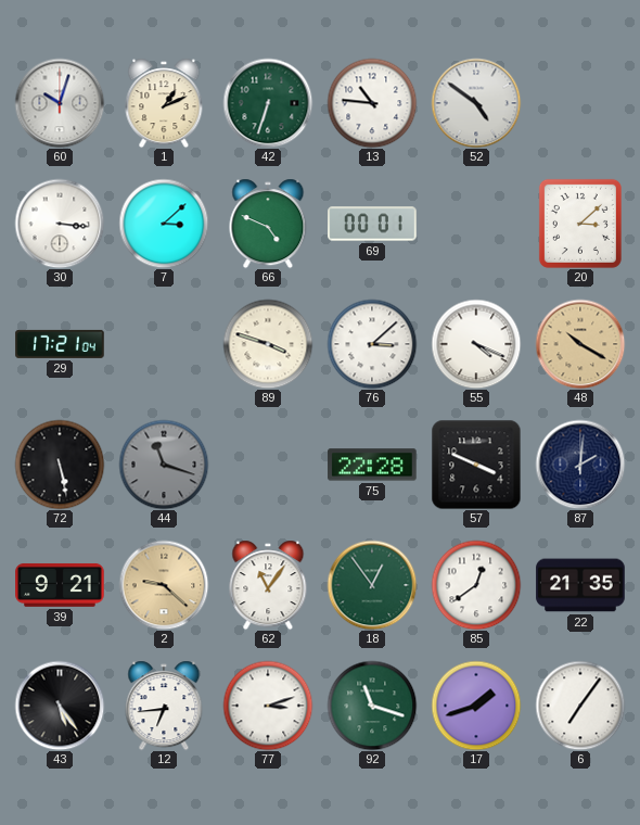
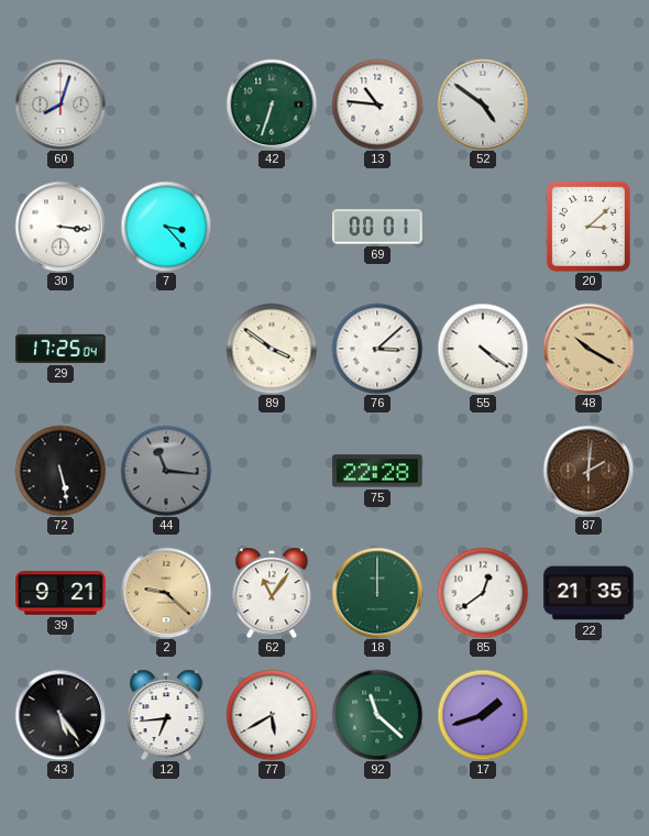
60: 10:03 -> 8:03
1: 1:11 -> none
7: 3:08 -> 3:23
66: 4:49 -> none
29: 17:21 -> 17:25
89: 3:48 -> 3:51
55: 4:19 -> 4:21
44: 11:18 -> 11:16
57: 3:49 -> none
87 dial: navy -> brown
18: 12:54 -> 12:00
77: 3:12 -> 5:40
92: 11:18 -> 11:22
6: 7:06 -> none
